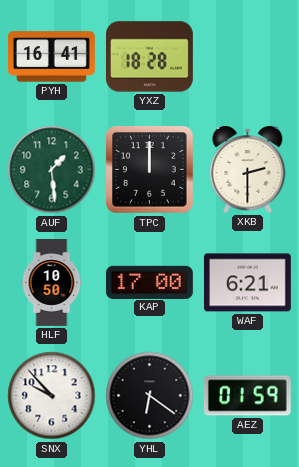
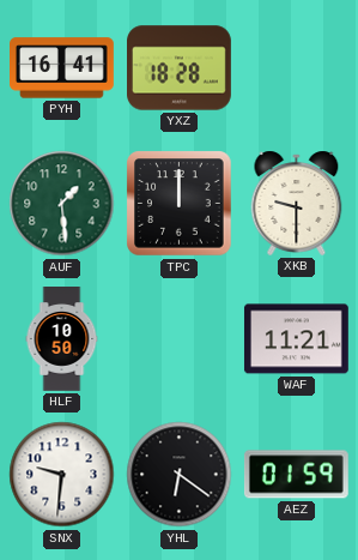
XKB: 2:30 -> 9:30
KAP: 17:00 -> none
WAF: 6:21 -> 11:21
SNX: 9:53 -> 9:31
